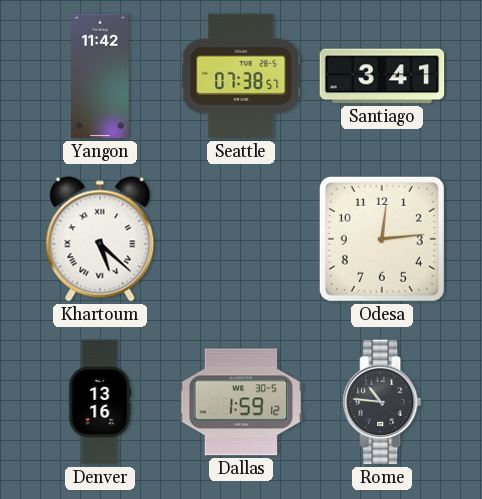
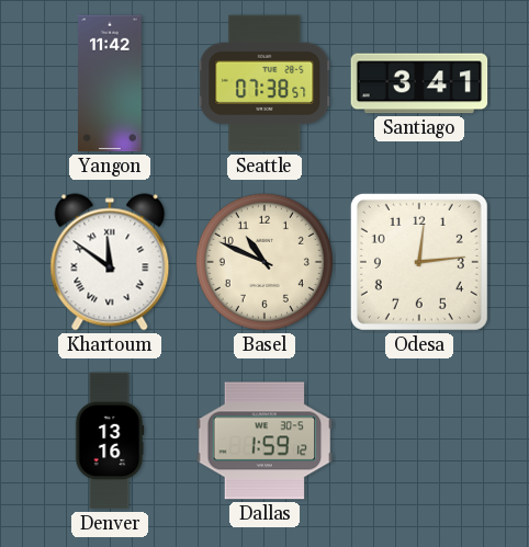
Khartoum: 5:22 -> 11:51
Basel: none -> 10:49
Rome: 10:46 -> none
